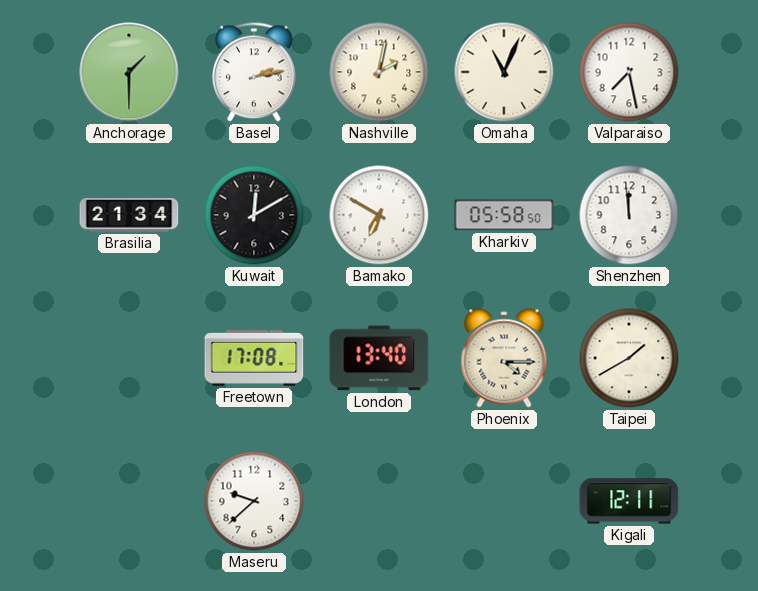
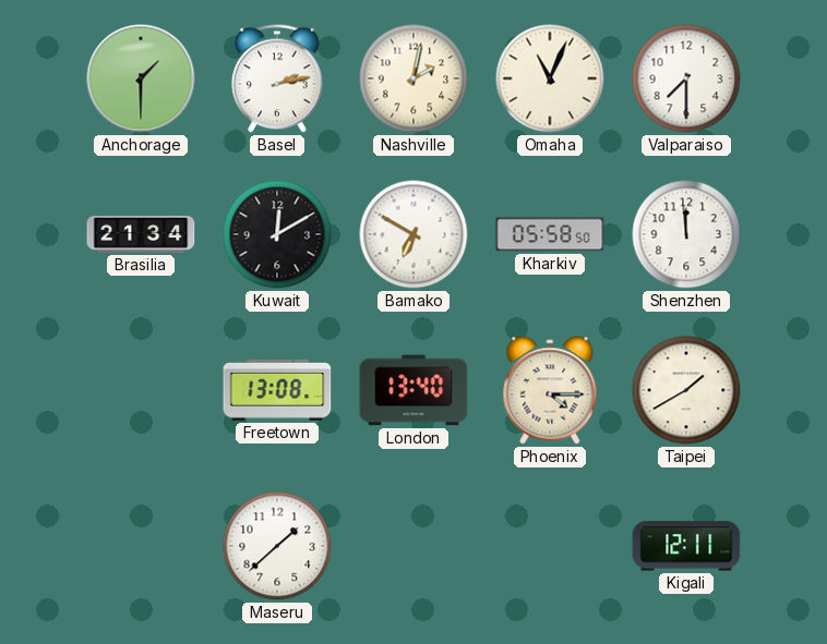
Valparaiso: 7:28 -> 7:30
Freetown: 17:08 -> 13:08
Maseru: 9:38 -> 1:38
